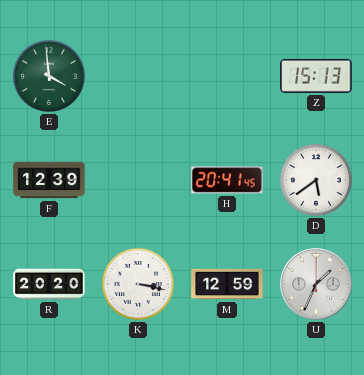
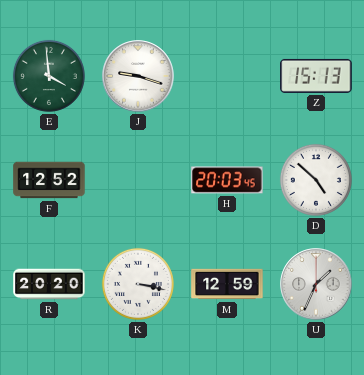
J: none -> 9:18
F: 12:39 -> 12:52
H: 20:41 -> 20:03
D: 5:39 -> 4:52
